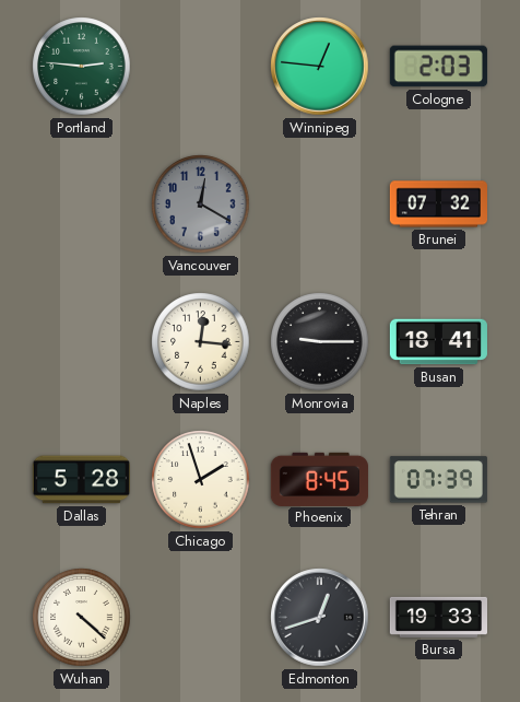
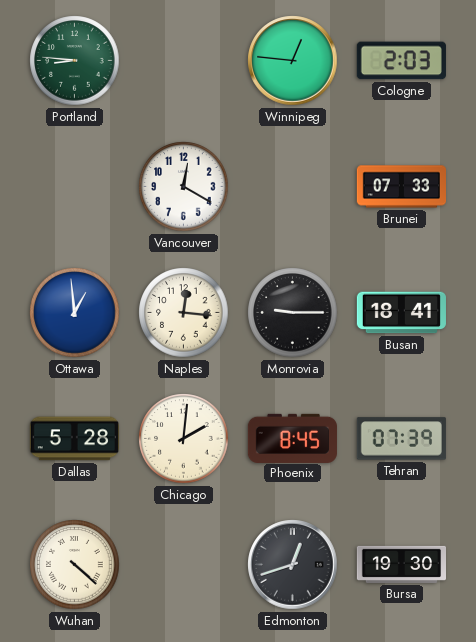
Portland: 2:46 -> 8:46
Vancouver dial: grey -> white
Brunei: 07:32 -> 07:33
Ottawa: none -> 12:59
Chicago: 1:57 -> 2:01
Bursa: 19:33 -> 19:30
